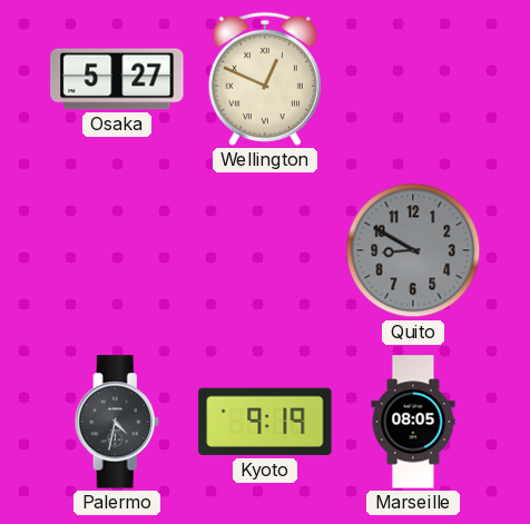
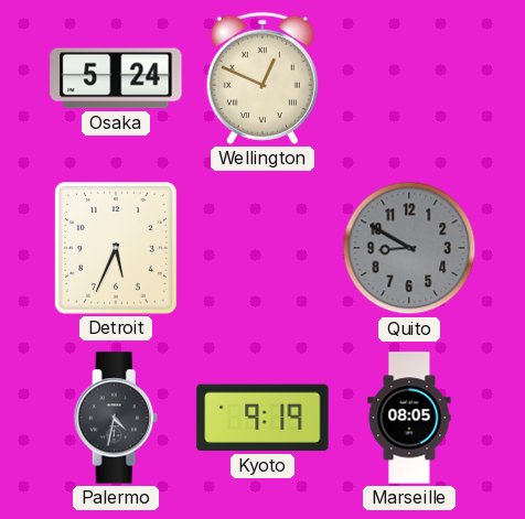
Osaka: 5:27 -> 5:24
Detroit: none -> 5:34
